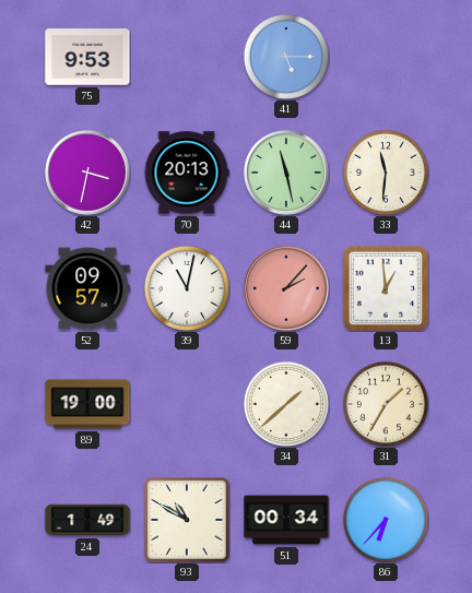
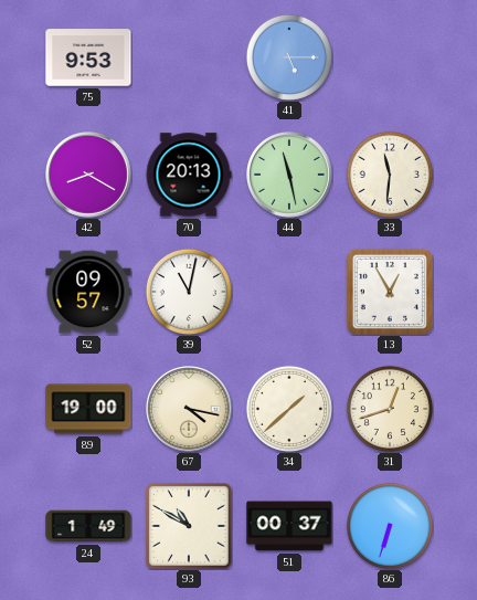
42: 3:32 -> 8:20
59: 2:07 -> none
13: 12:59 -> 12:55
67: none -> 4:17
31: 1:35 -> 12:42
51: 00:34 -> 00:37
86: 6:37 -> 6:33
